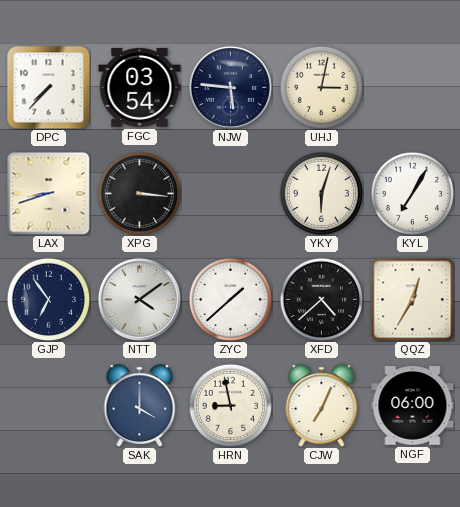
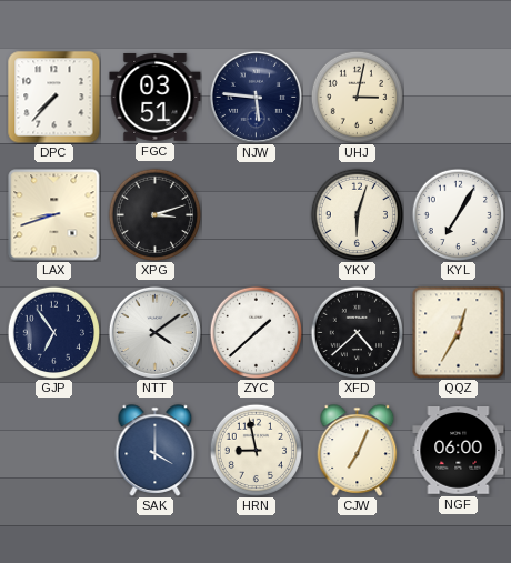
FGC: 03:54 -> 03:51
XPG: 3:16 -> 3:12
